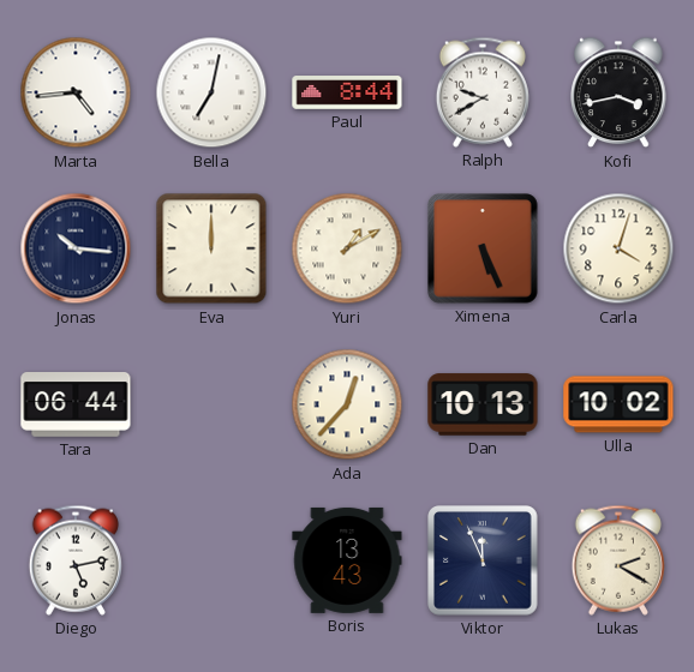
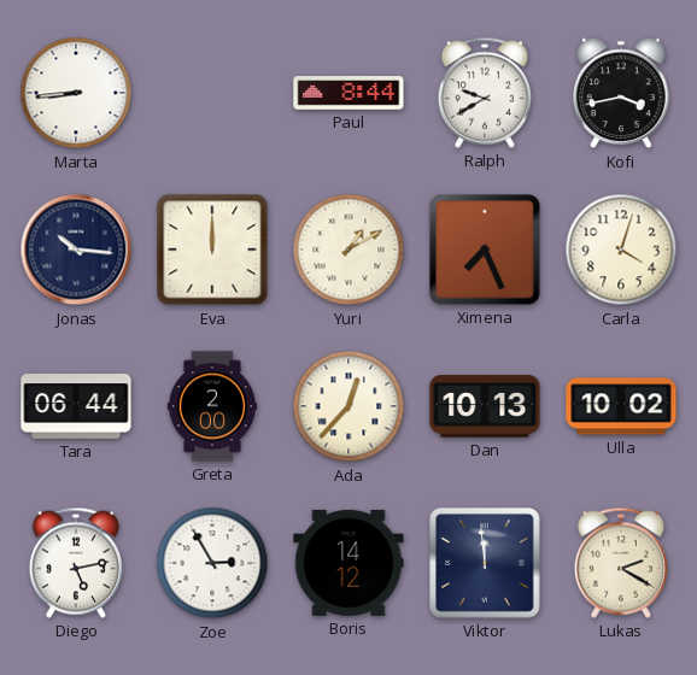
Marta: 4:44 -> 8:44
Bella: 7:02 -> none
Ximena: 5:26 -> 7:26
Greta: none -> 2:00
Zoe: none -> 2:55
Boris: 13:43 -> 14:12
Viktor: 11:56 -> 11:59
